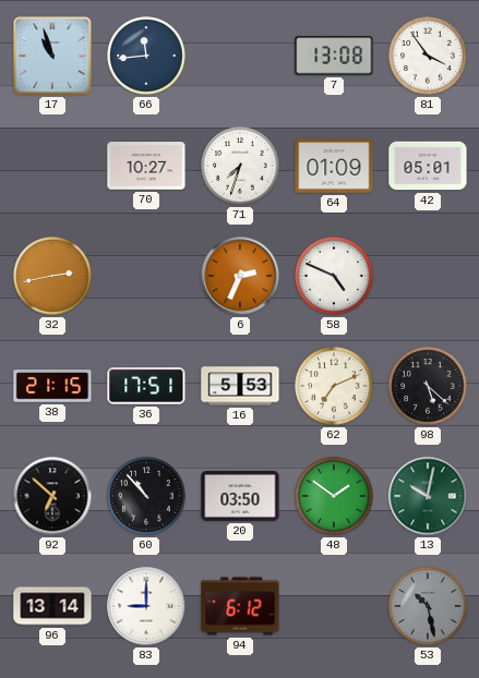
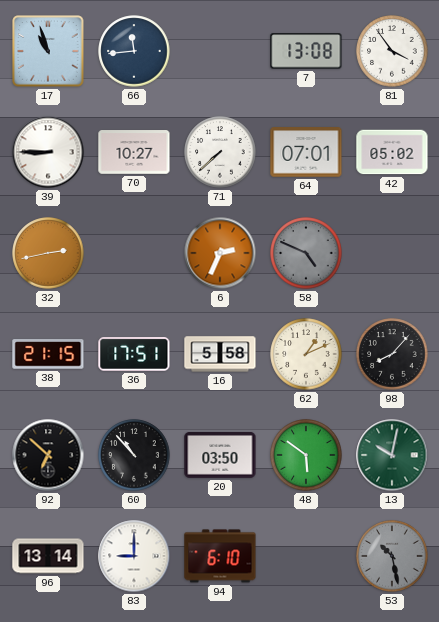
39: none -> 8:45
71: 7:33 -> 7:38
64: 01:09 -> 07:01
42: 05:01 -> 05:02
58 dial: white -> grey
16: 5:53 -> 5:58
62: 7:11 -> 1:11
98: 5:22 -> 8:07
48: 1:51 -> 5:51
94: 6:12 -> 6:10
